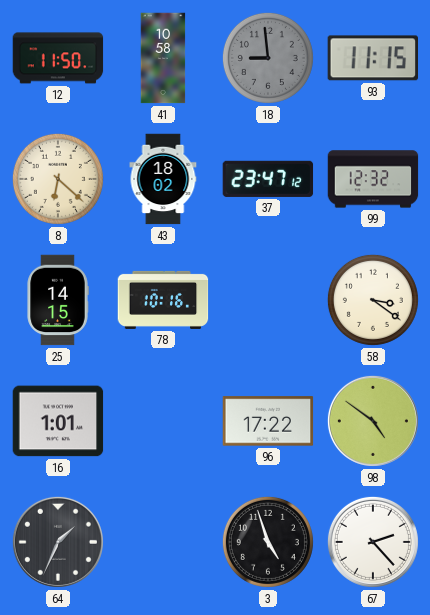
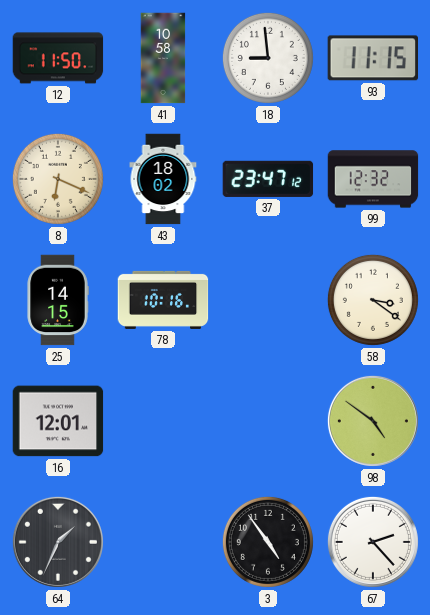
18 dial: grey -> white
8: 6:22 -> 6:19
16: 1:01 -> 12:01
96: 17:22 -> none
3: 4:57 -> 4:54
